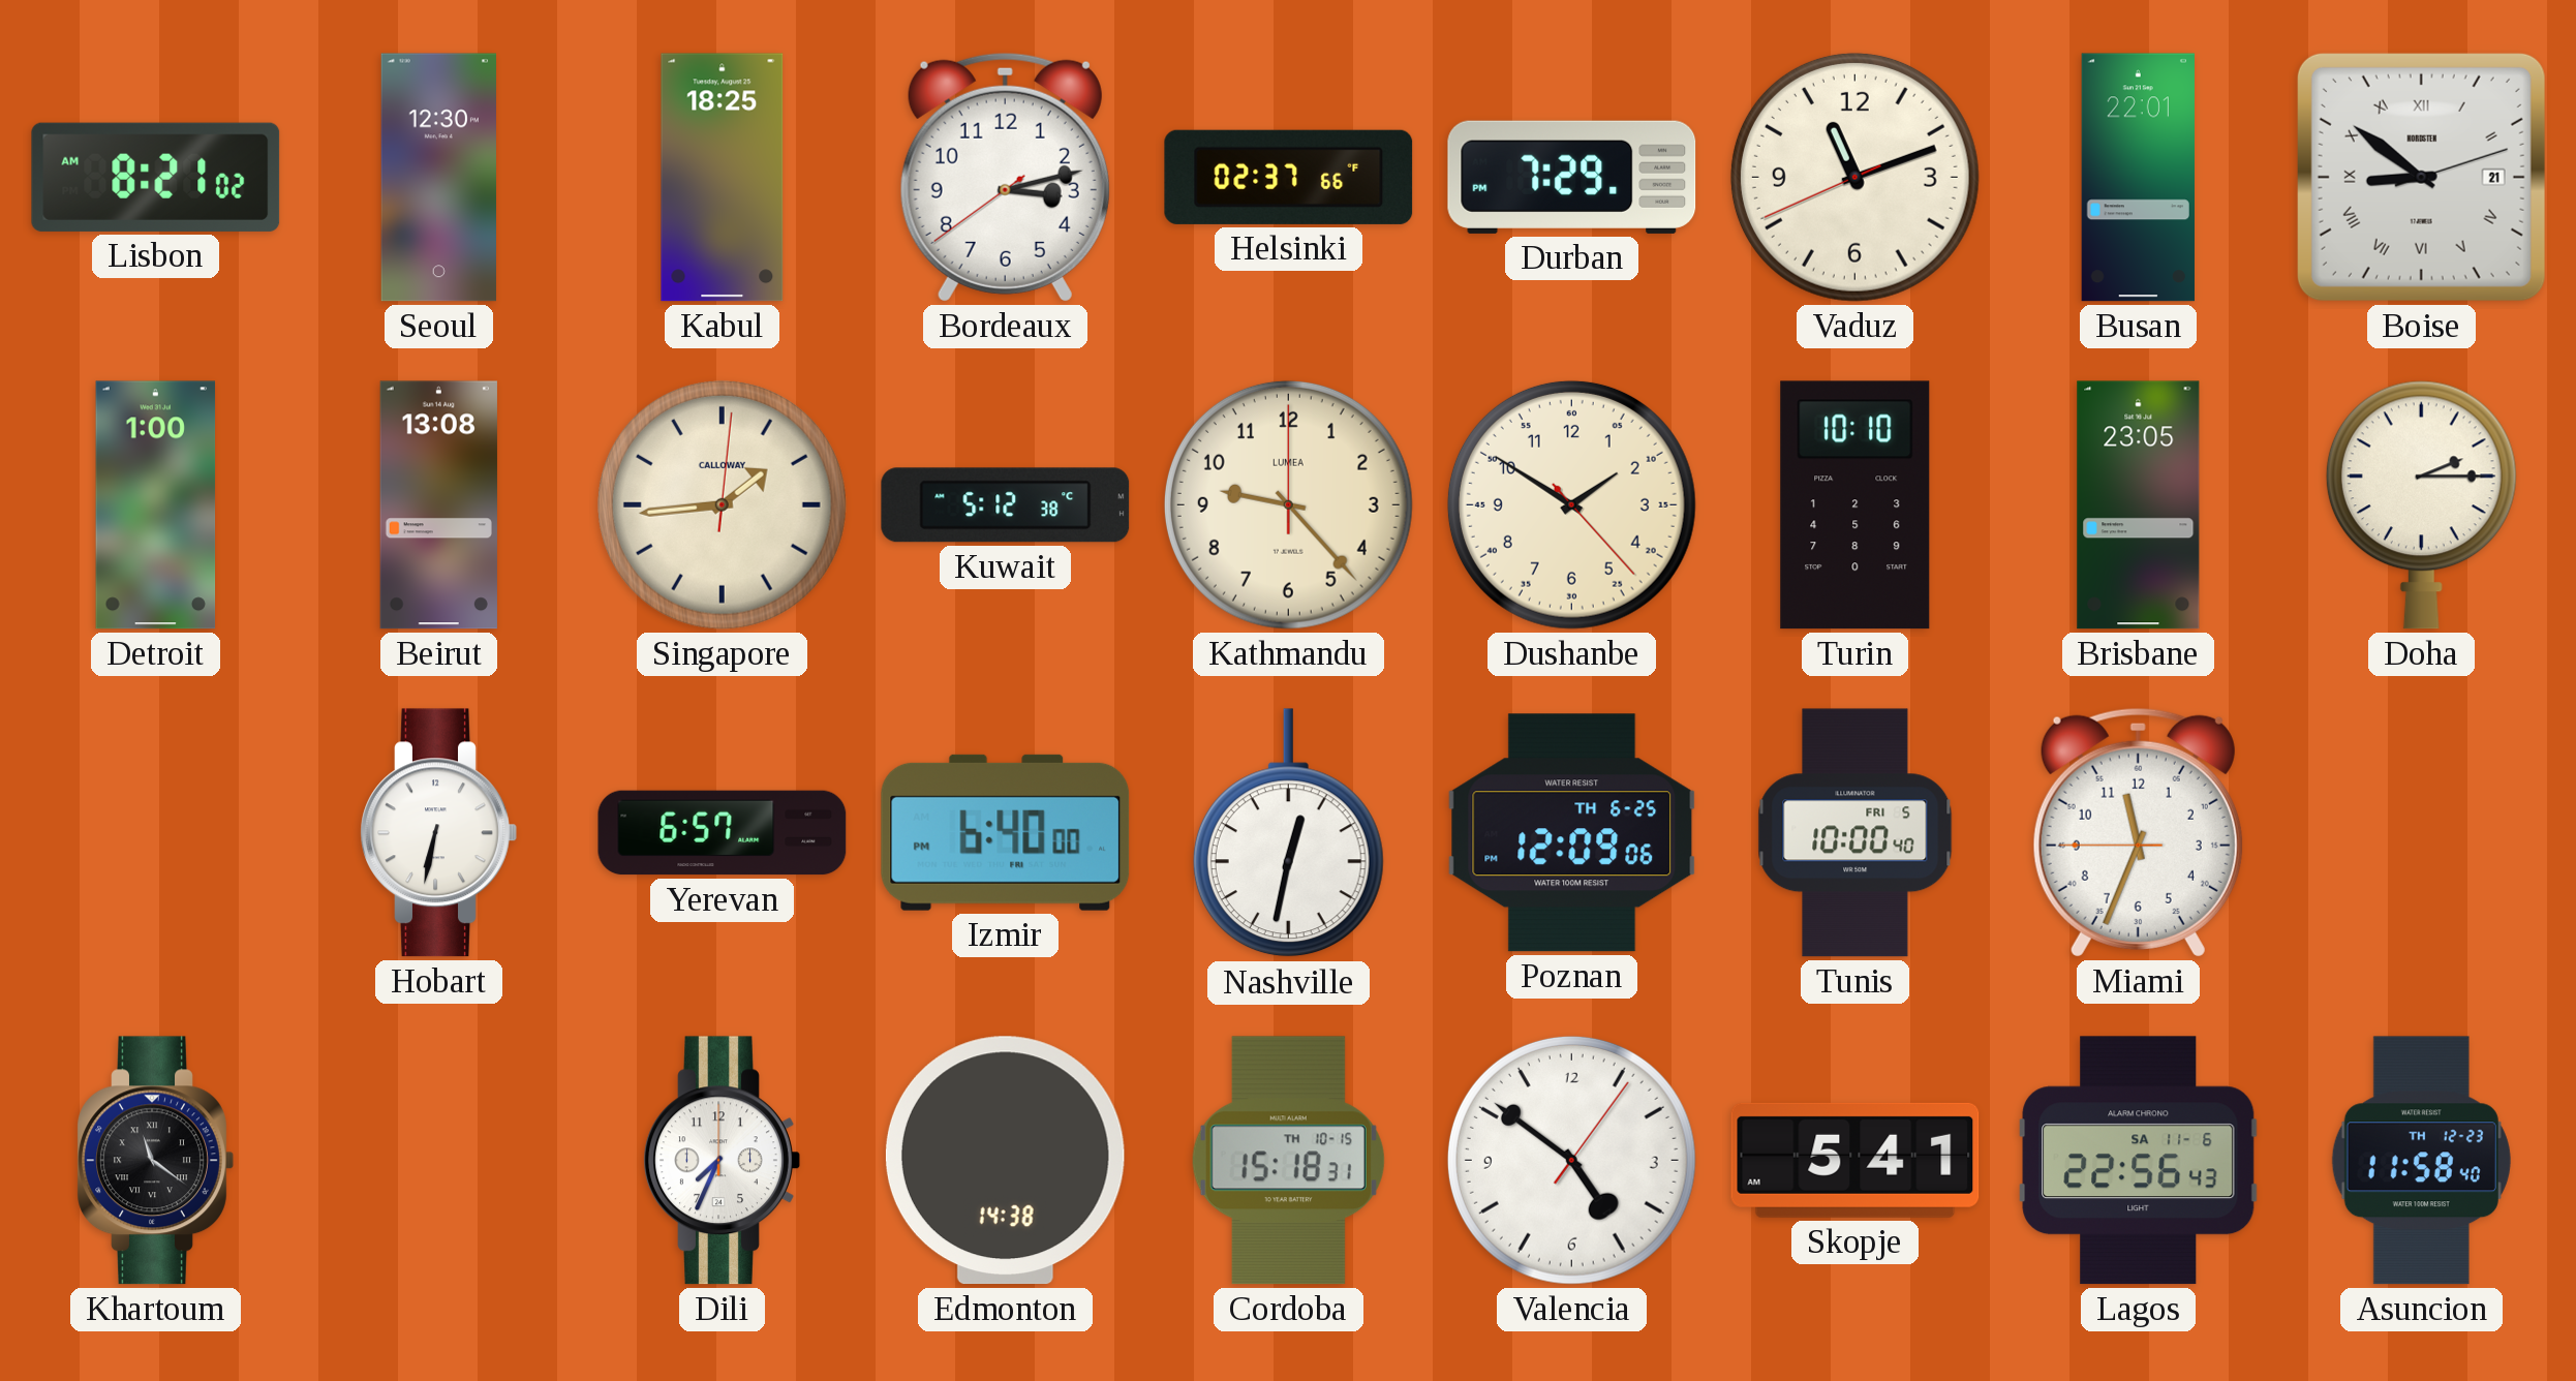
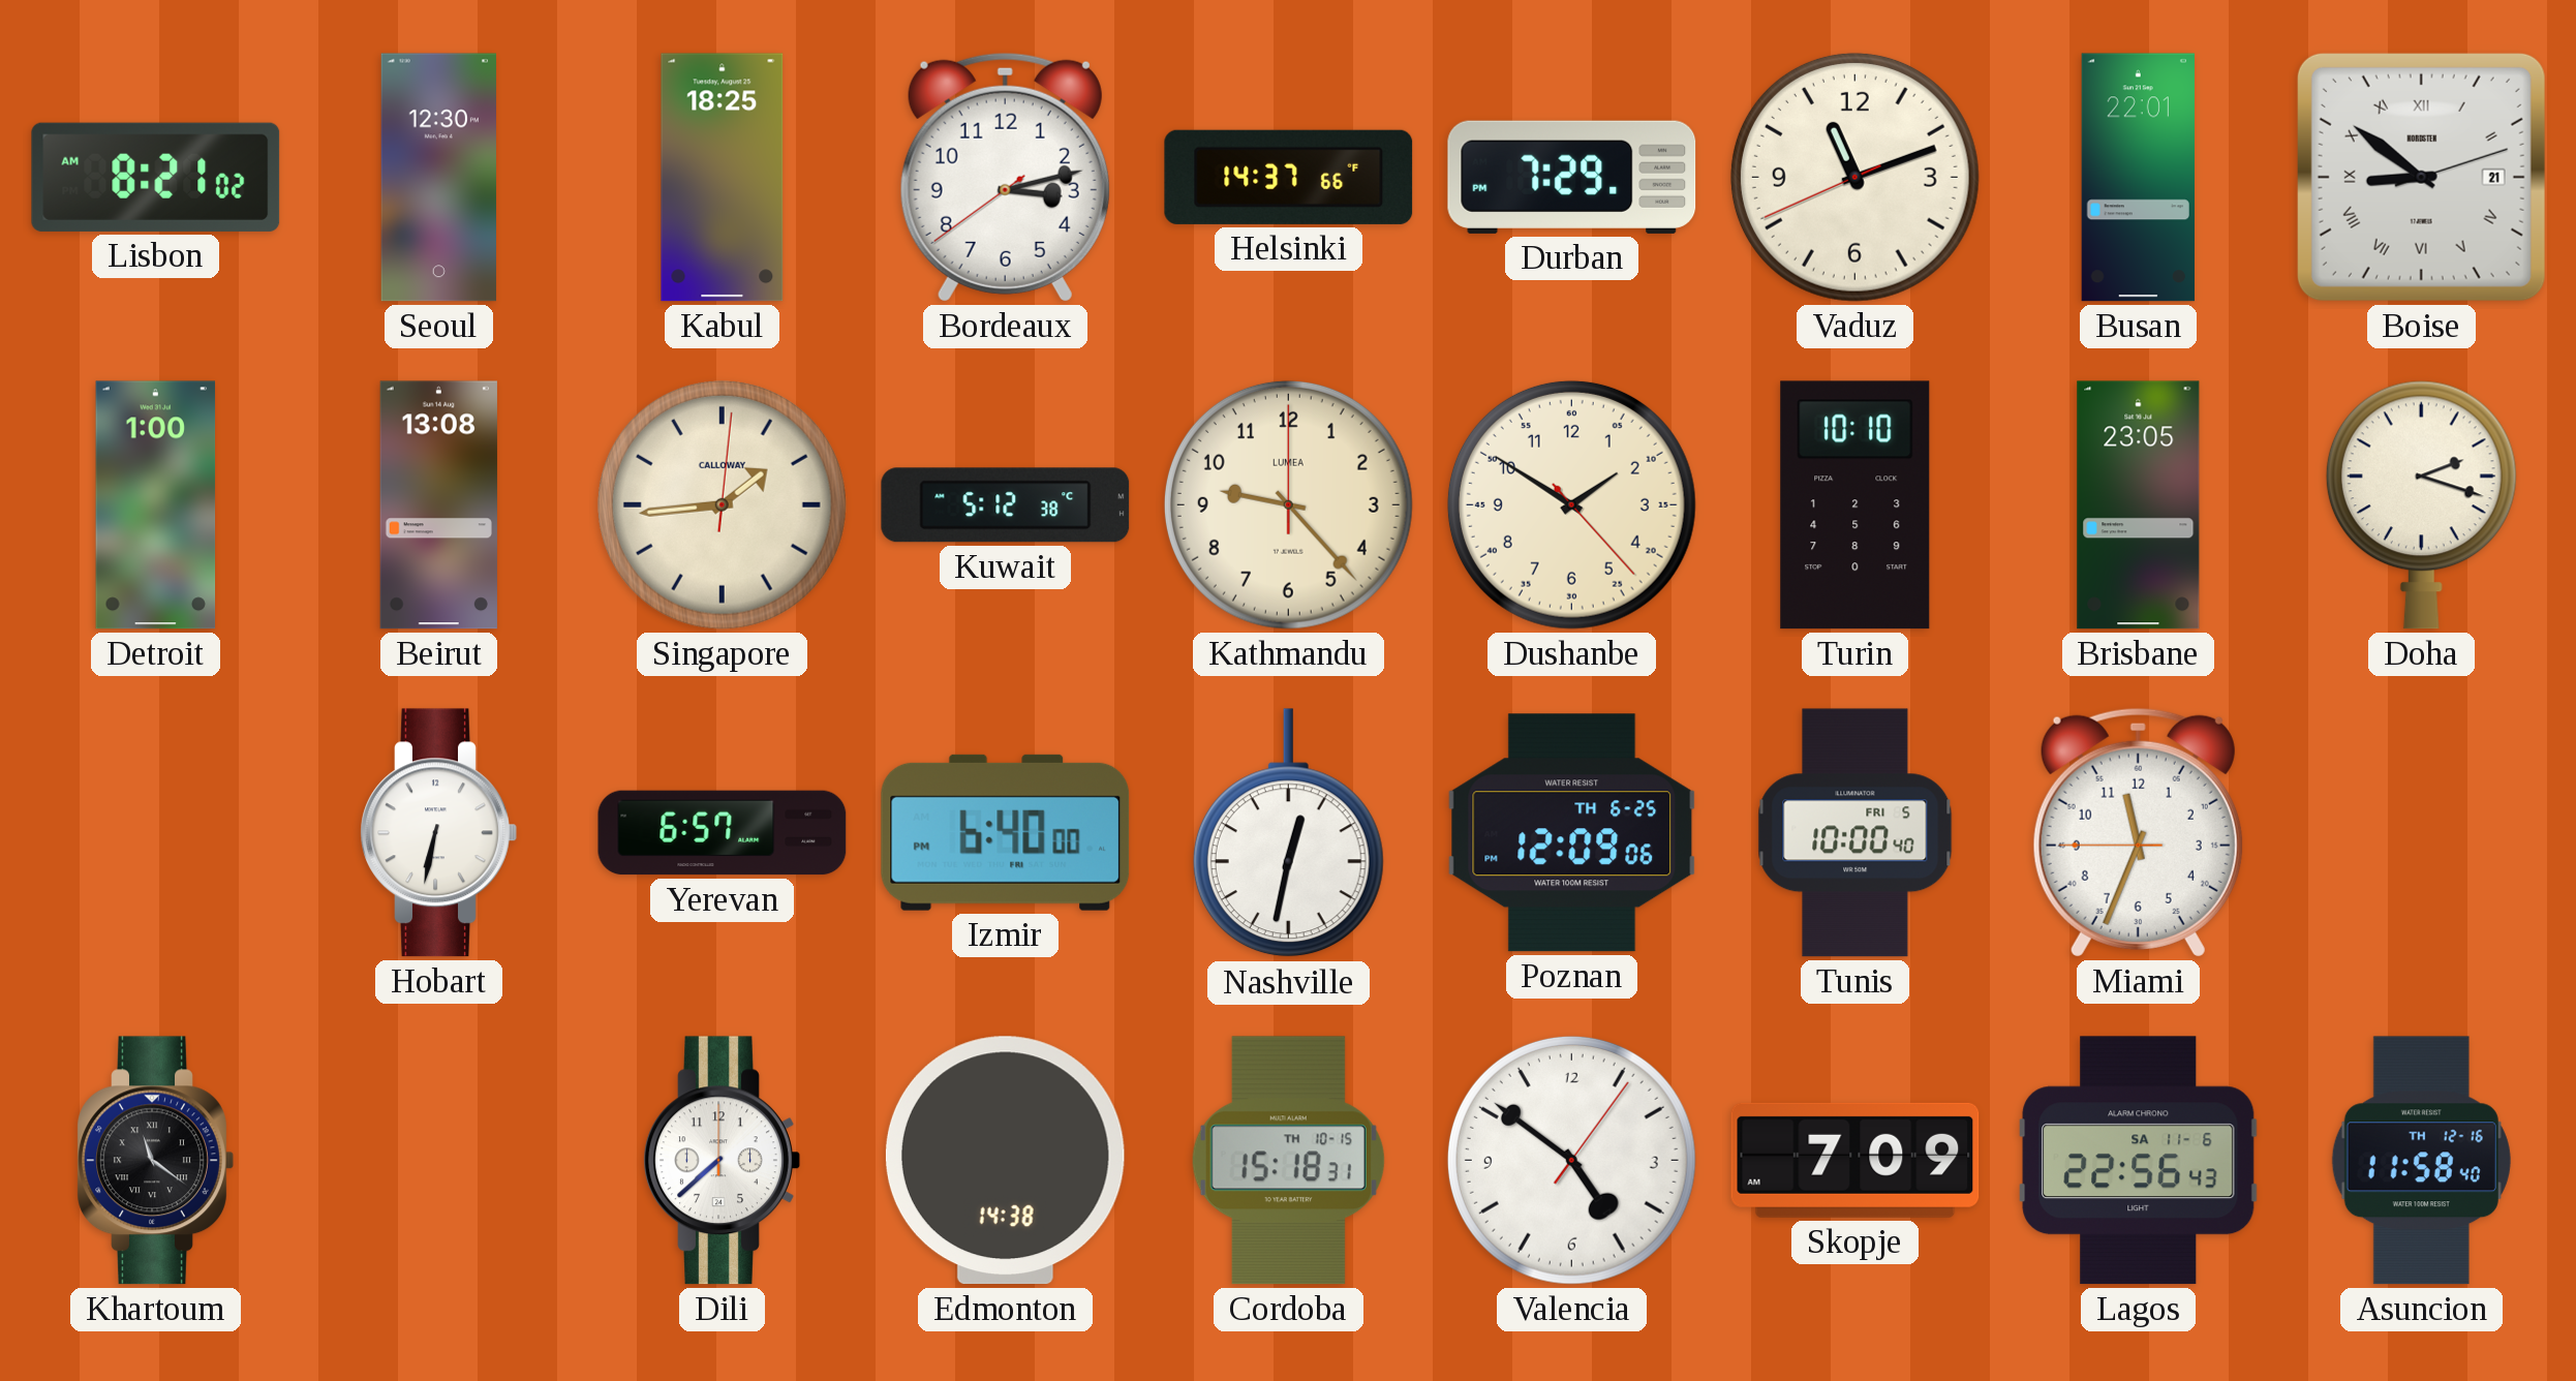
Helsinki: 02:37 -> 14:37
Doha: 2:15 -> 2:18
Dili: 7:34 -> 7:38
Skopje: 5:41 -> 7:09
Asuncion date: TH 12-23 -> TH 12-16
